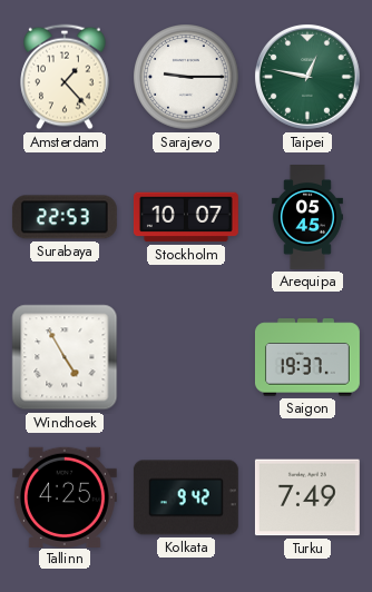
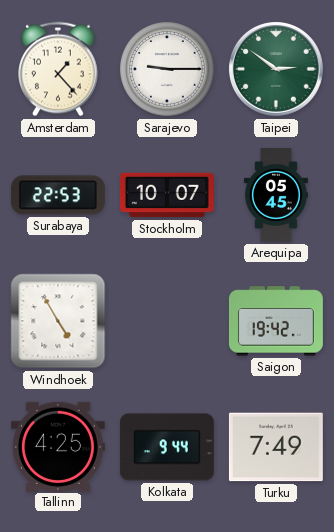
Taipei: 12:47 -> 2:51
Saigon: 19:37 -> 19:42
Kolkata: 9:42 -> 9:44
